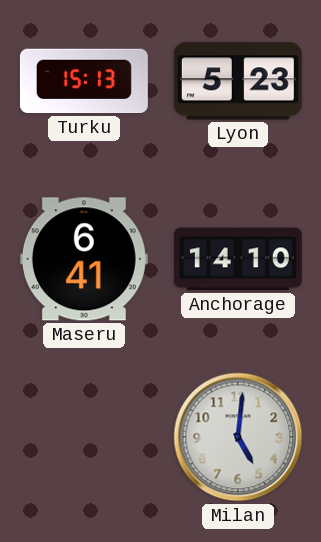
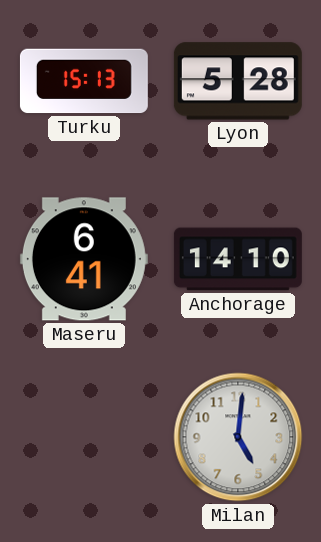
Lyon: 5:23 -> 5:28
